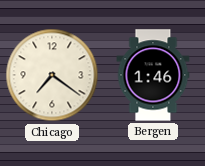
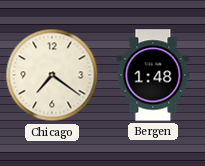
Bergen: 1:46 -> 1:48
